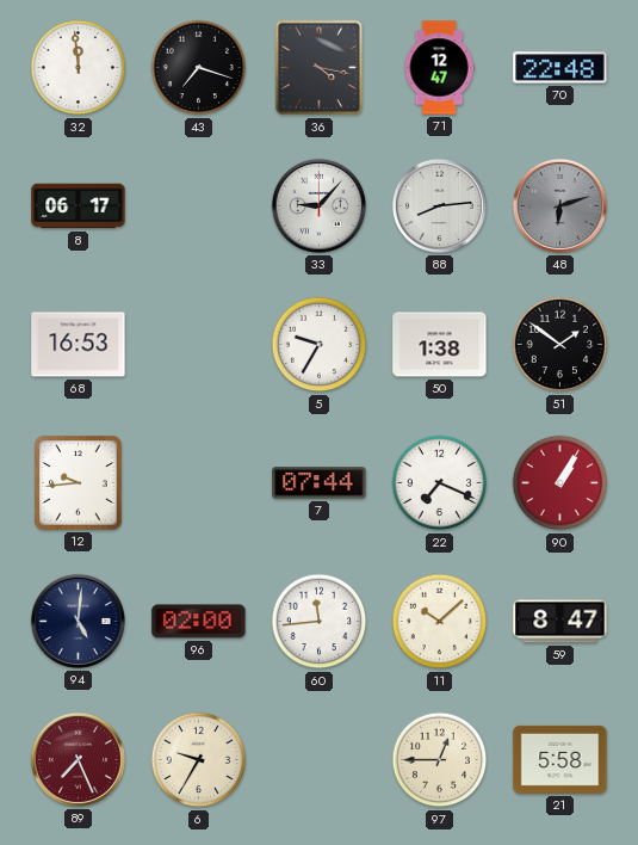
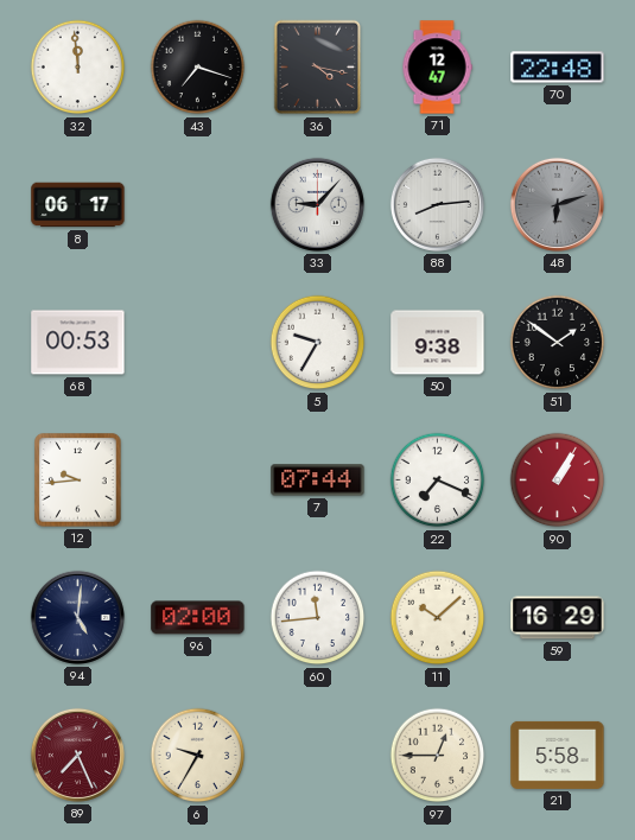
68: 16:53 -> 00:53
50: 1:38 -> 9:38
59: 8:47 -> 16:29
